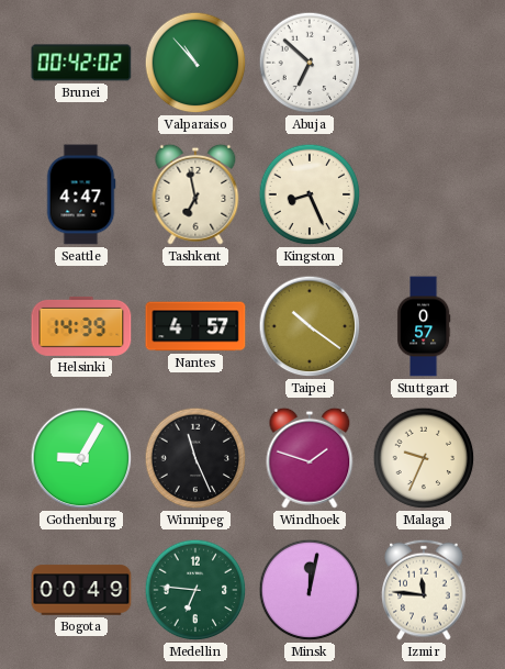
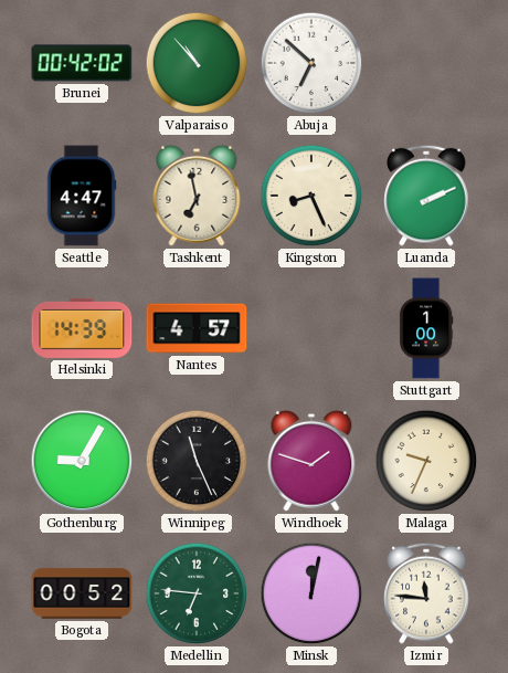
Luanda: none -> 2:11
Taipei: 10:21 -> none
Stuttgart: 0:57 -> 1:00
Bogota: 00:49 -> 00:52
